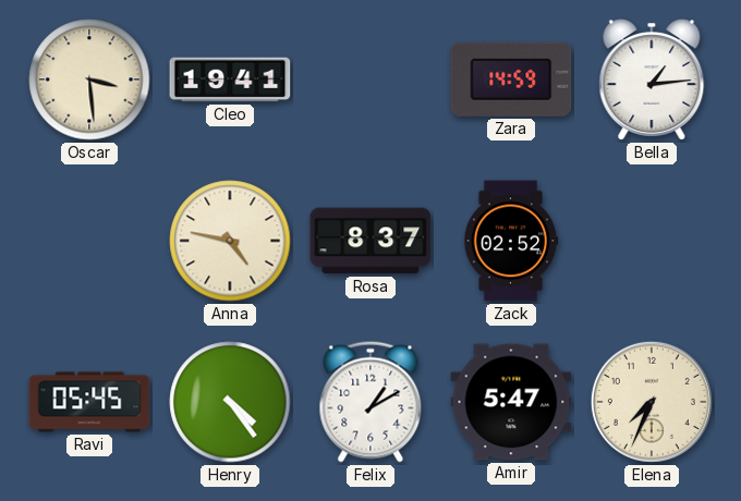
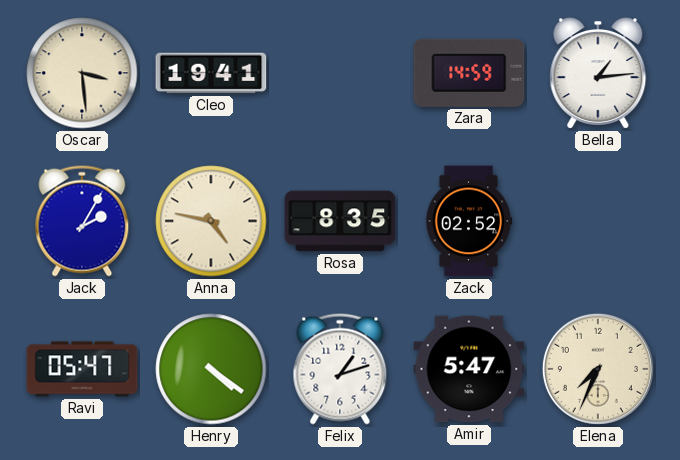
Jack: none -> 2:05
Rosa: 8:37 -> 8:35
Ravi: 05:45 -> 05:47
Henry: 4:24 -> 4:21
Felix: 1:10 -> 1:12
